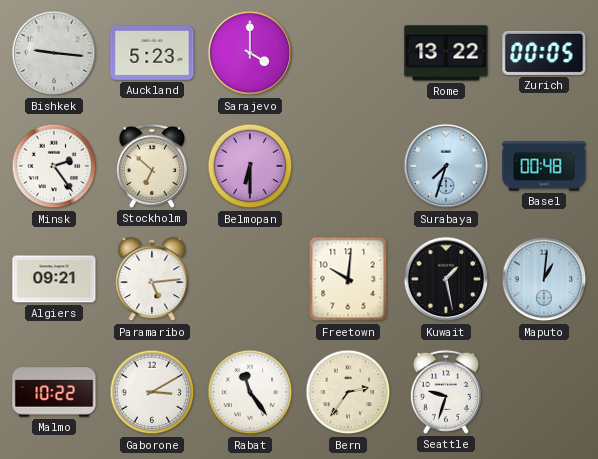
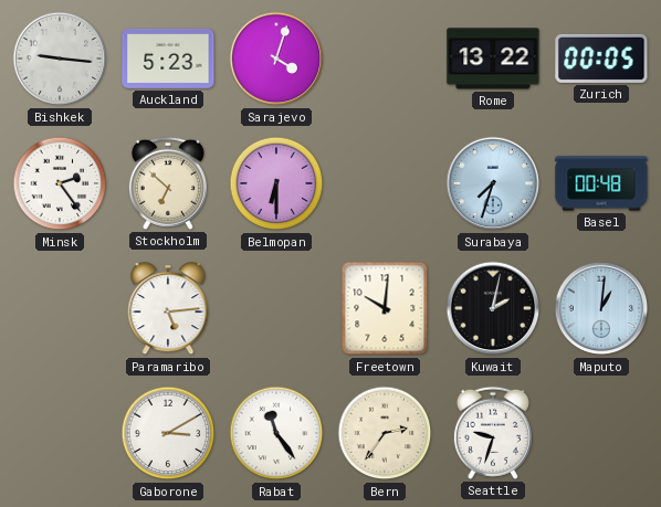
Sarajevo: 4:00 -> 4:03
Algiers: 09:21 -> none
Kuwait: 1:28 -> 2:02
Malmo: 10:22 -> none
